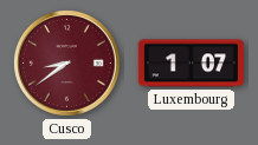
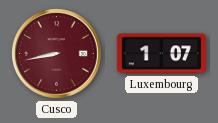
Cusco: 8:39 -> 8:43
